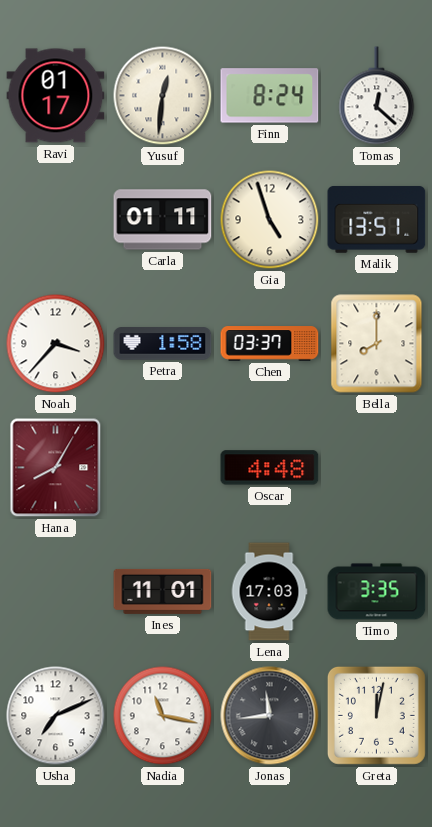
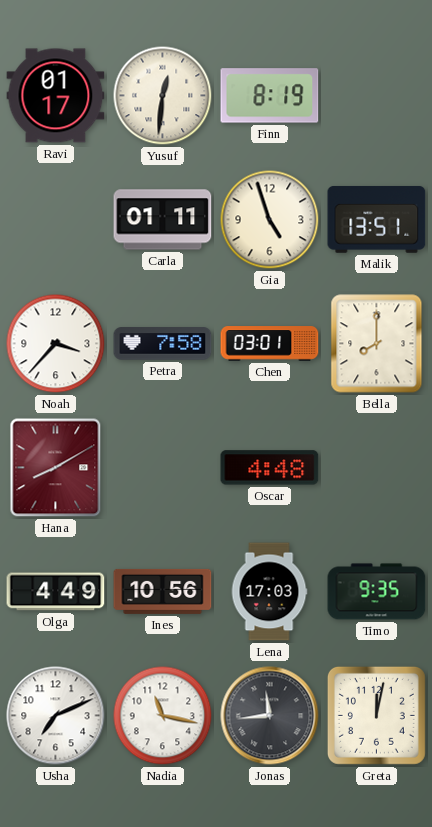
Finn: 8:24 -> 8:19
Tomas: 12:22 -> none
Petra: 1:58 -> 7:58
Chen: 03:37 -> 03:01
Hana: 8:05 -> 8:10
Olga: none -> 4:49
Ines: 11:01 -> 10:56
Timo: 3:35 -> 9:35
